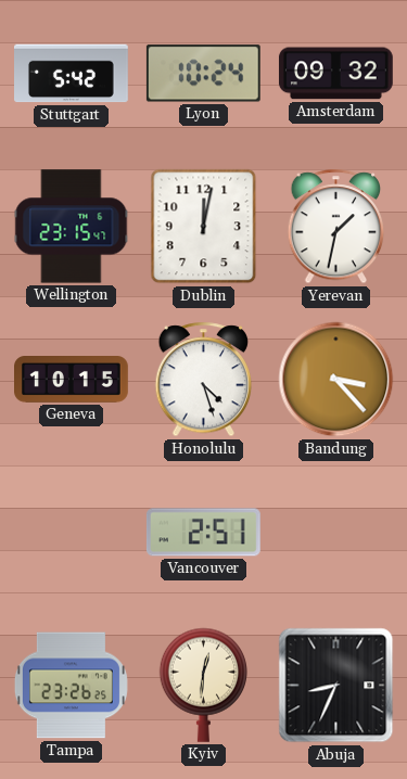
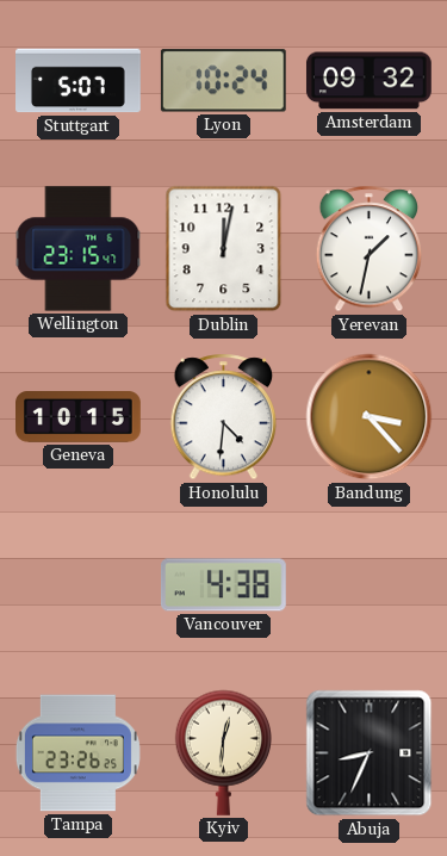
Stuttgart: 5:42 -> 5:07
Honolulu: 4:27 -> 4:31
Vancouver: 2:51 -> 4:38
